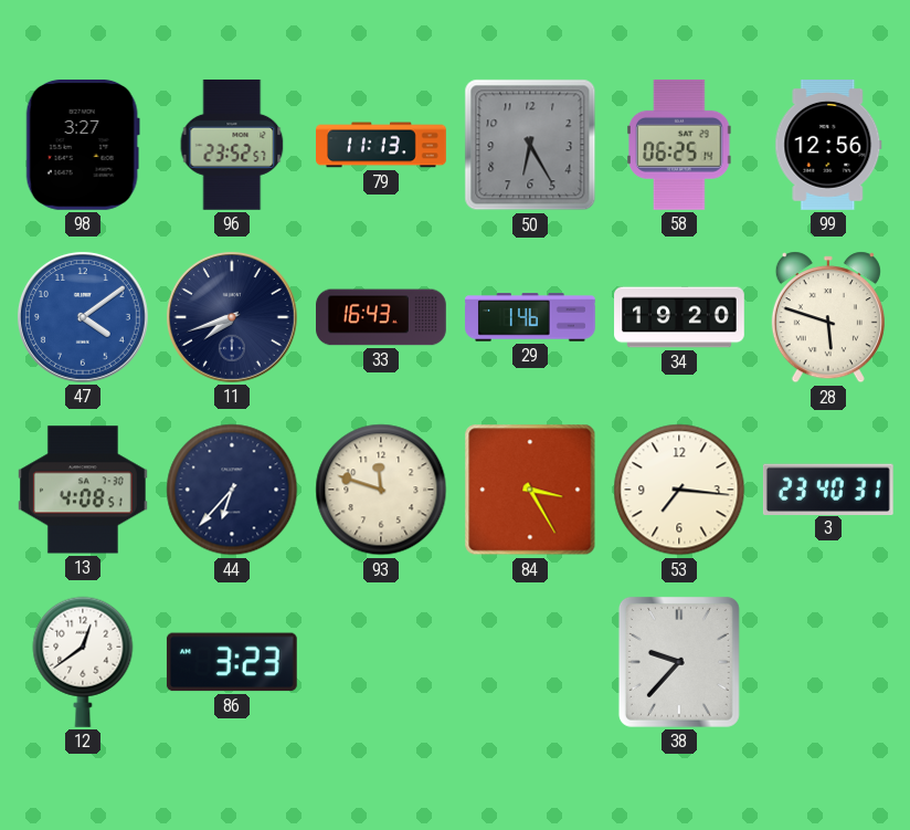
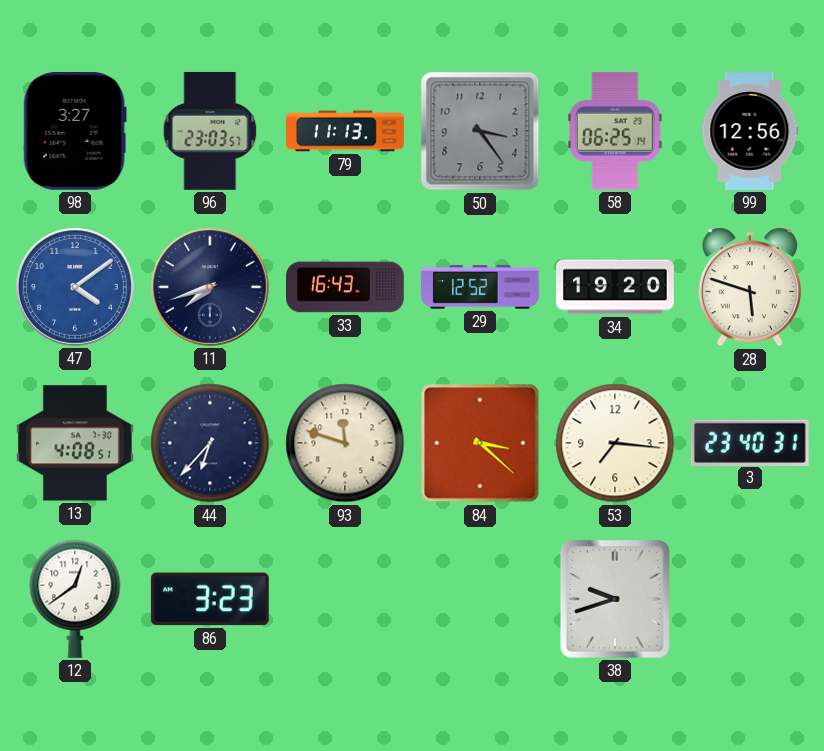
96: 23:52 -> 23:03
50: 6:25 -> 3:24
29: 1:46 -> 12:52
84: 3:25 -> 3:22
38: 9:37 -> 9:42
